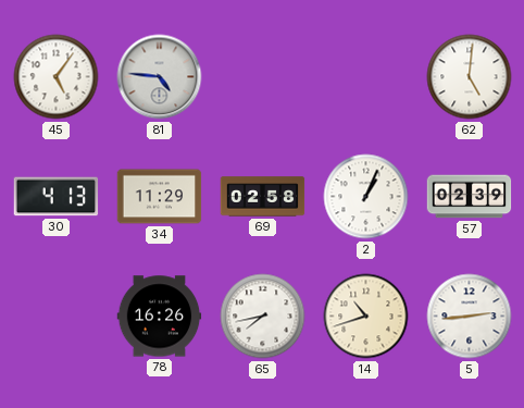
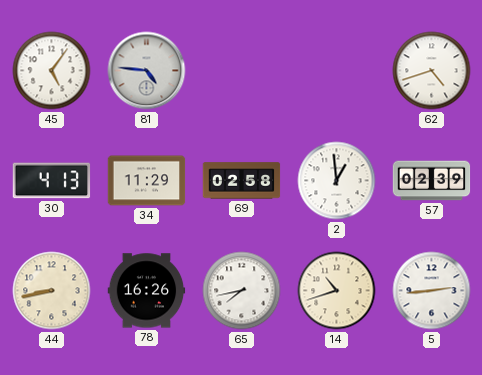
62: 5:01 -> 4:42
2: 1:04 -> 12:59
44: none -> 8:43
